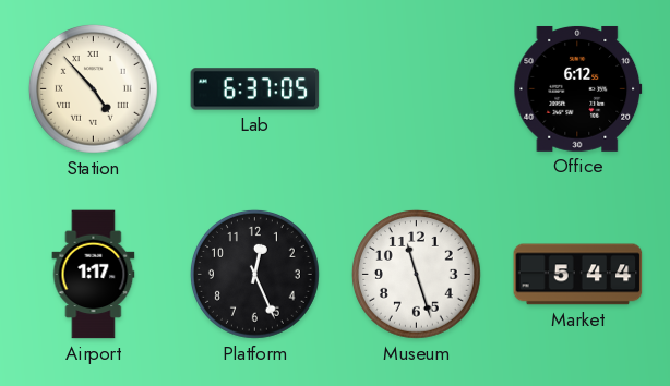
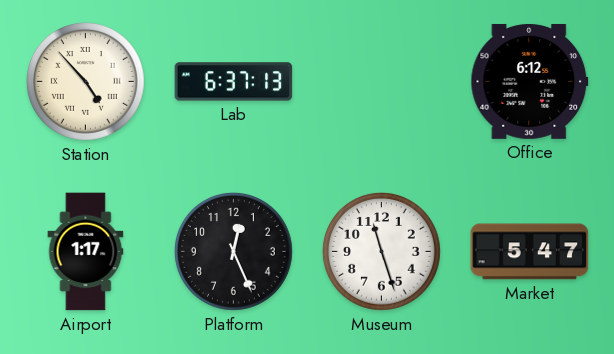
Lab: 6:37:05 -> 6:37:13
Market: 5:44 -> 5:47
